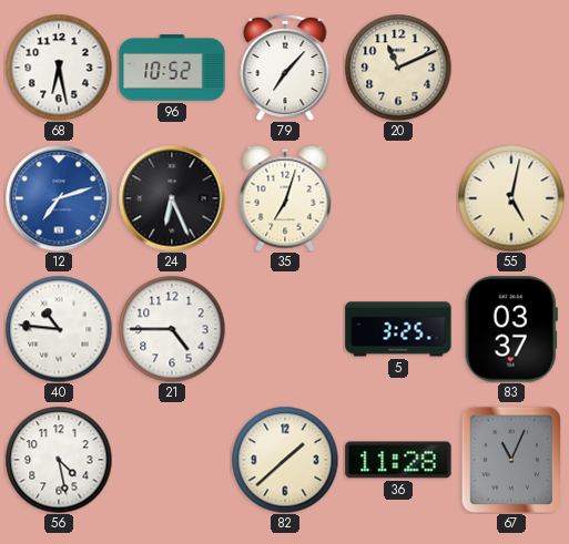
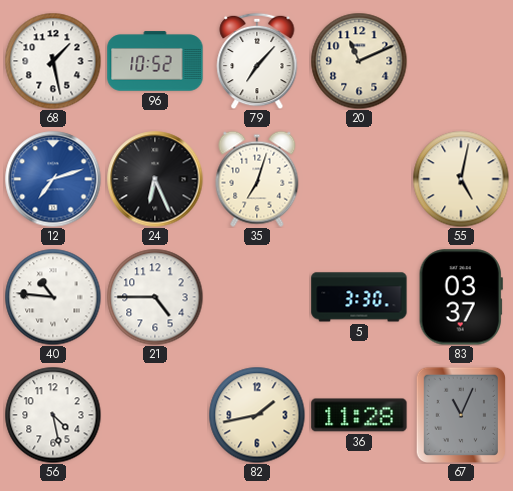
68: 6:28 -> 1:28
5: 3:25 -> 3:30
82: 1:38 -> 1:43
